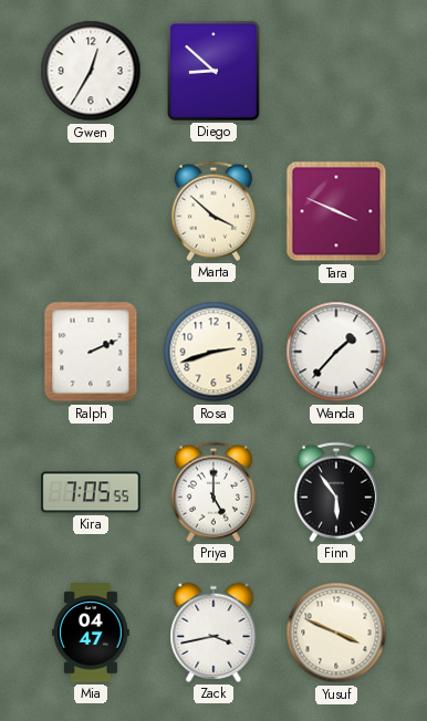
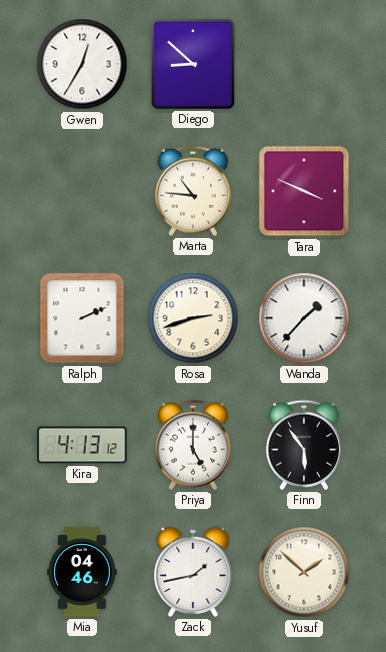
Marta: 3:52 -> 10:46
Kira: 7:05 -> 4:13
Mia: 04:47 -> 04:46
Zack: 3:43 -> 1:43
Yusuf: 3:49 -> 1:52
